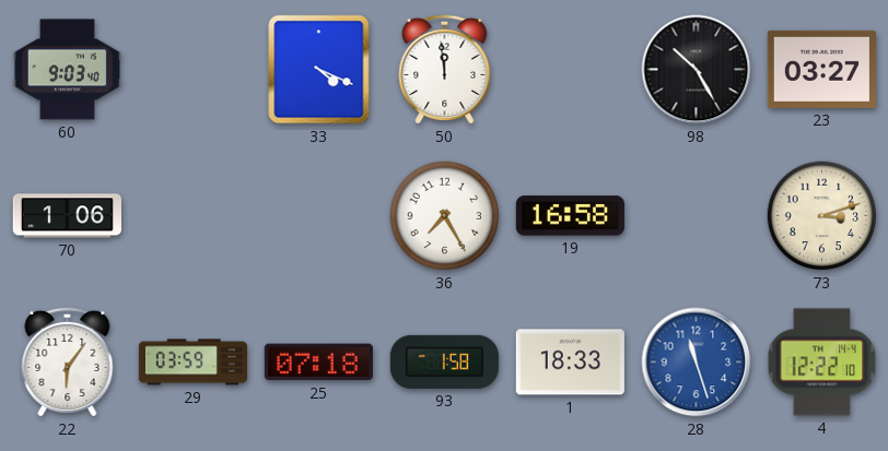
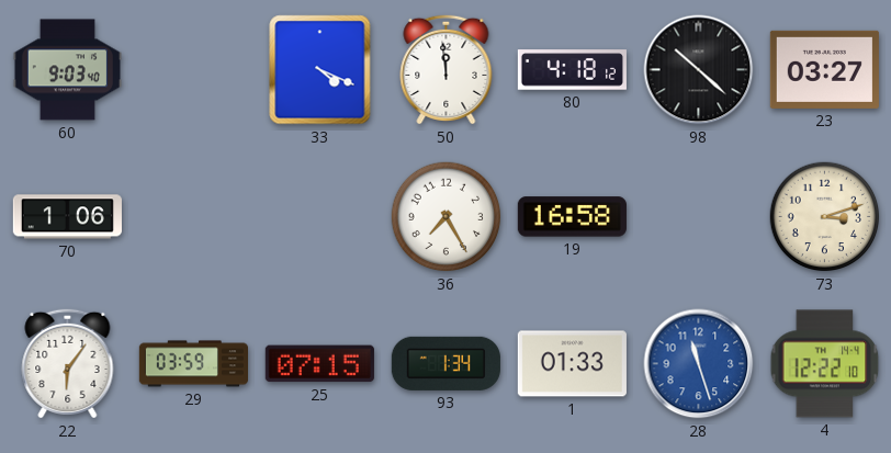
80: none -> 4:18
98: 10:25 -> 10:22
25: 07:18 -> 07:15
93: 1:58 -> 1:34
1: 18:33 -> 01:33
